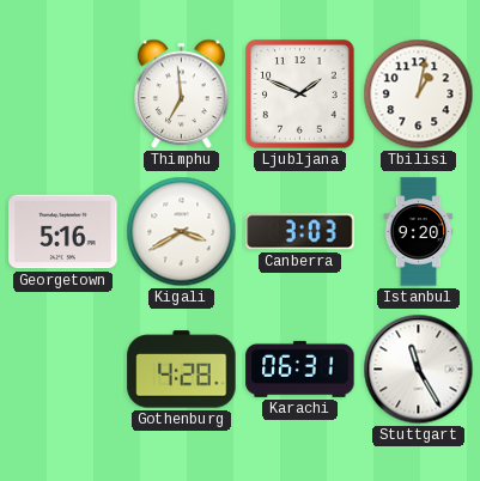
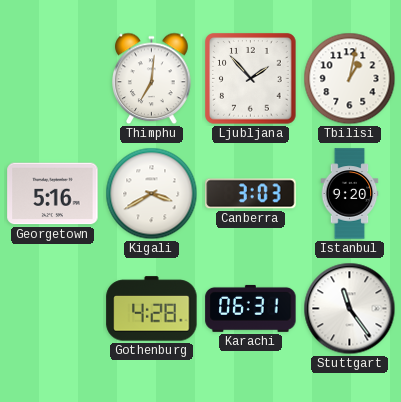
Thimphu: 6:59 -> 7:01
Ljubljana: 1:49 -> 1:53
Stuttgart: 11:25 -> 11:24
